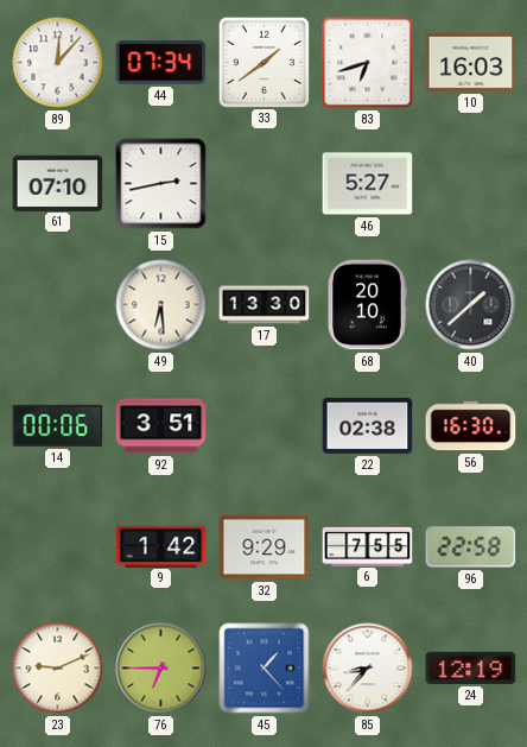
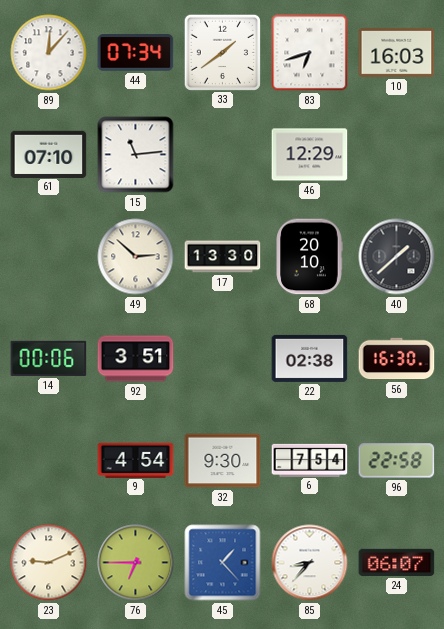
15: 2:43 -> 11:14
46: 5:27 -> 12:29
49: 6:29 -> 2:52
9: 1:42 -> 4:54
32: 9:29 -> 9:30
6: 7:55 -> 7:54
24: 12:19 -> 06:07
